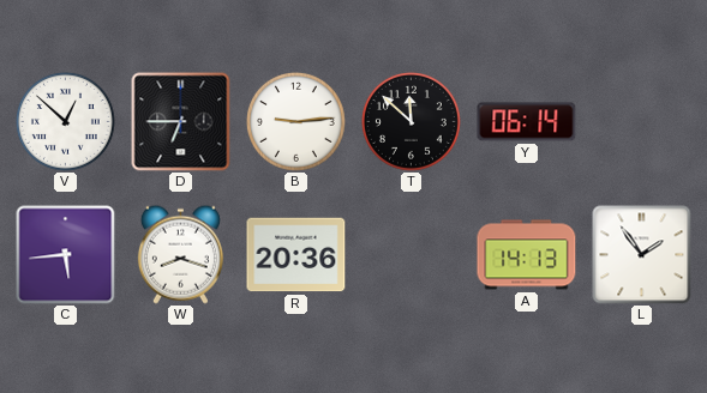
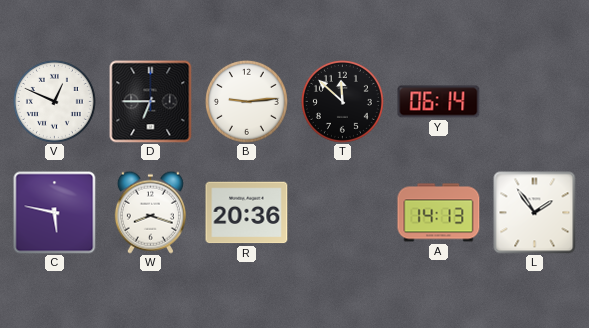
V: 12:52 -> 12:49
C: 5:44 -> 5:47
